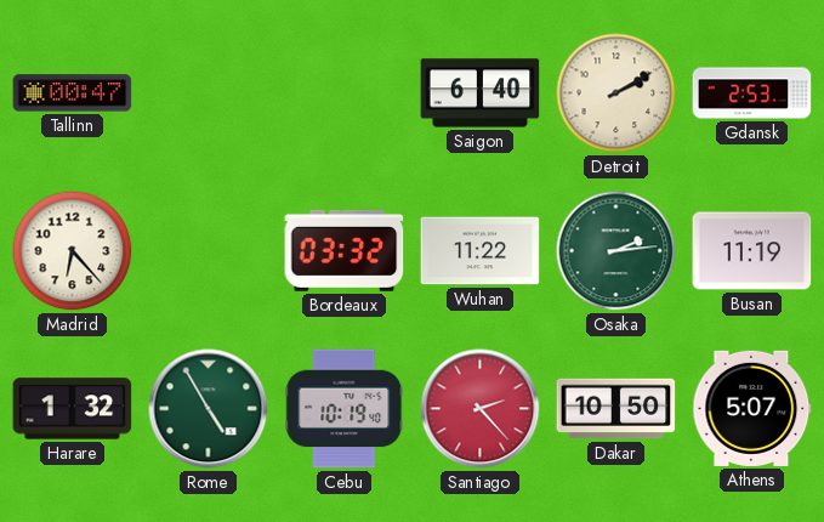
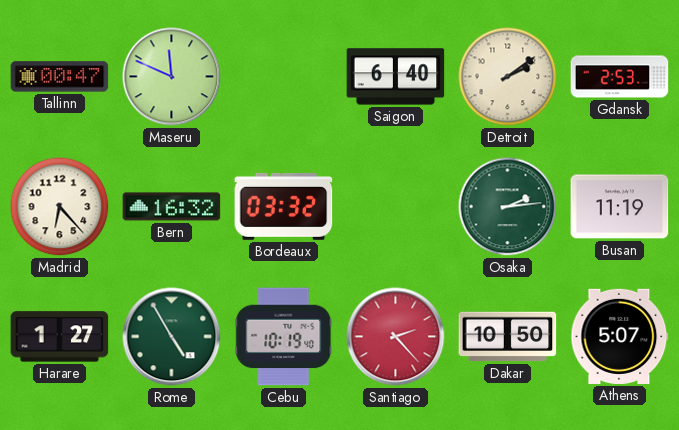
Maseru: none -> 11:49
Detroit: 2:10 -> 2:09
Bern: none -> 16:32
Wuhan: 11:22 -> none
Harare: 1:32 -> 1:27
